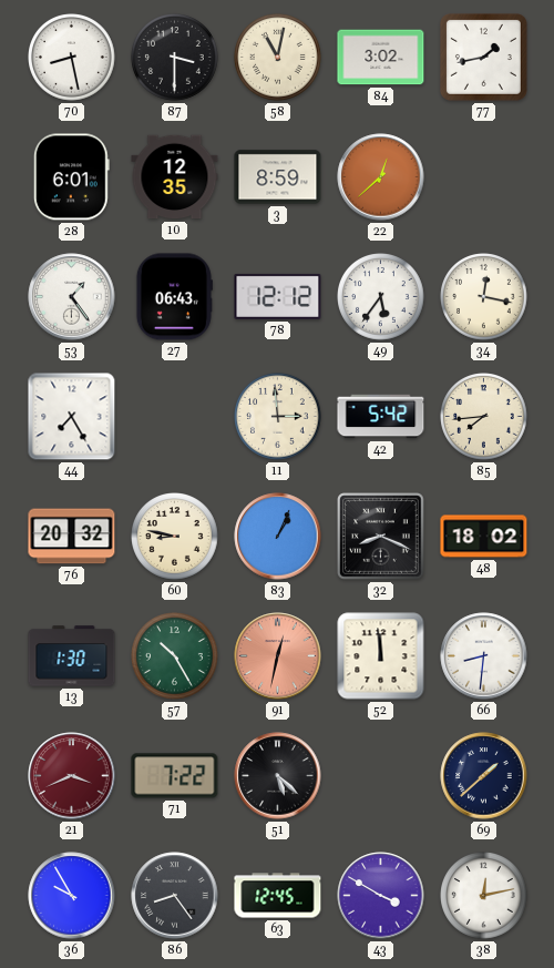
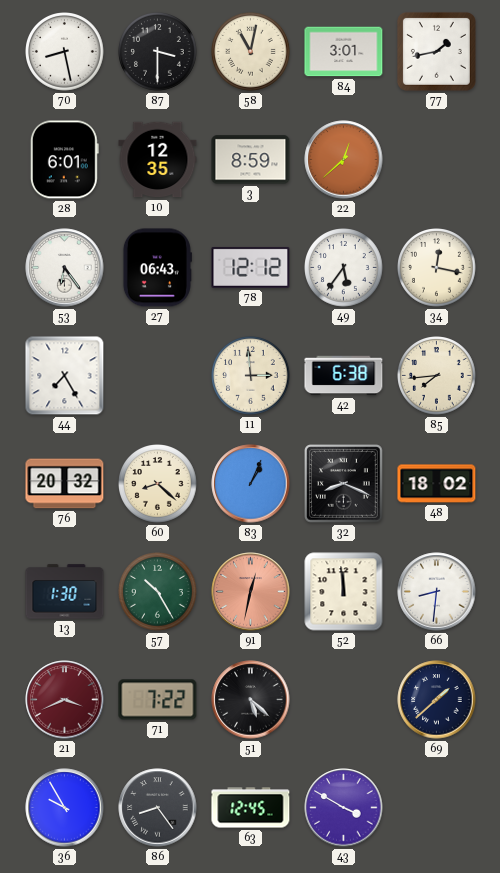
84: 3:02 -> 3:01
53: 1:24 -> 6:24
42: 5:42 -> 6:38
60: 8:47 -> 8:22
38: 12:13 -> none
